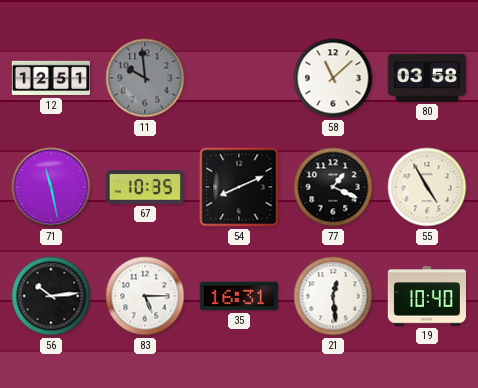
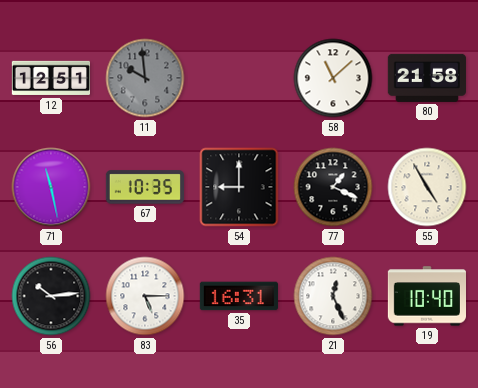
80: 03:58 -> 21:58
54: 8:11 -> 9:00
21: 12:29 -> 12:26
